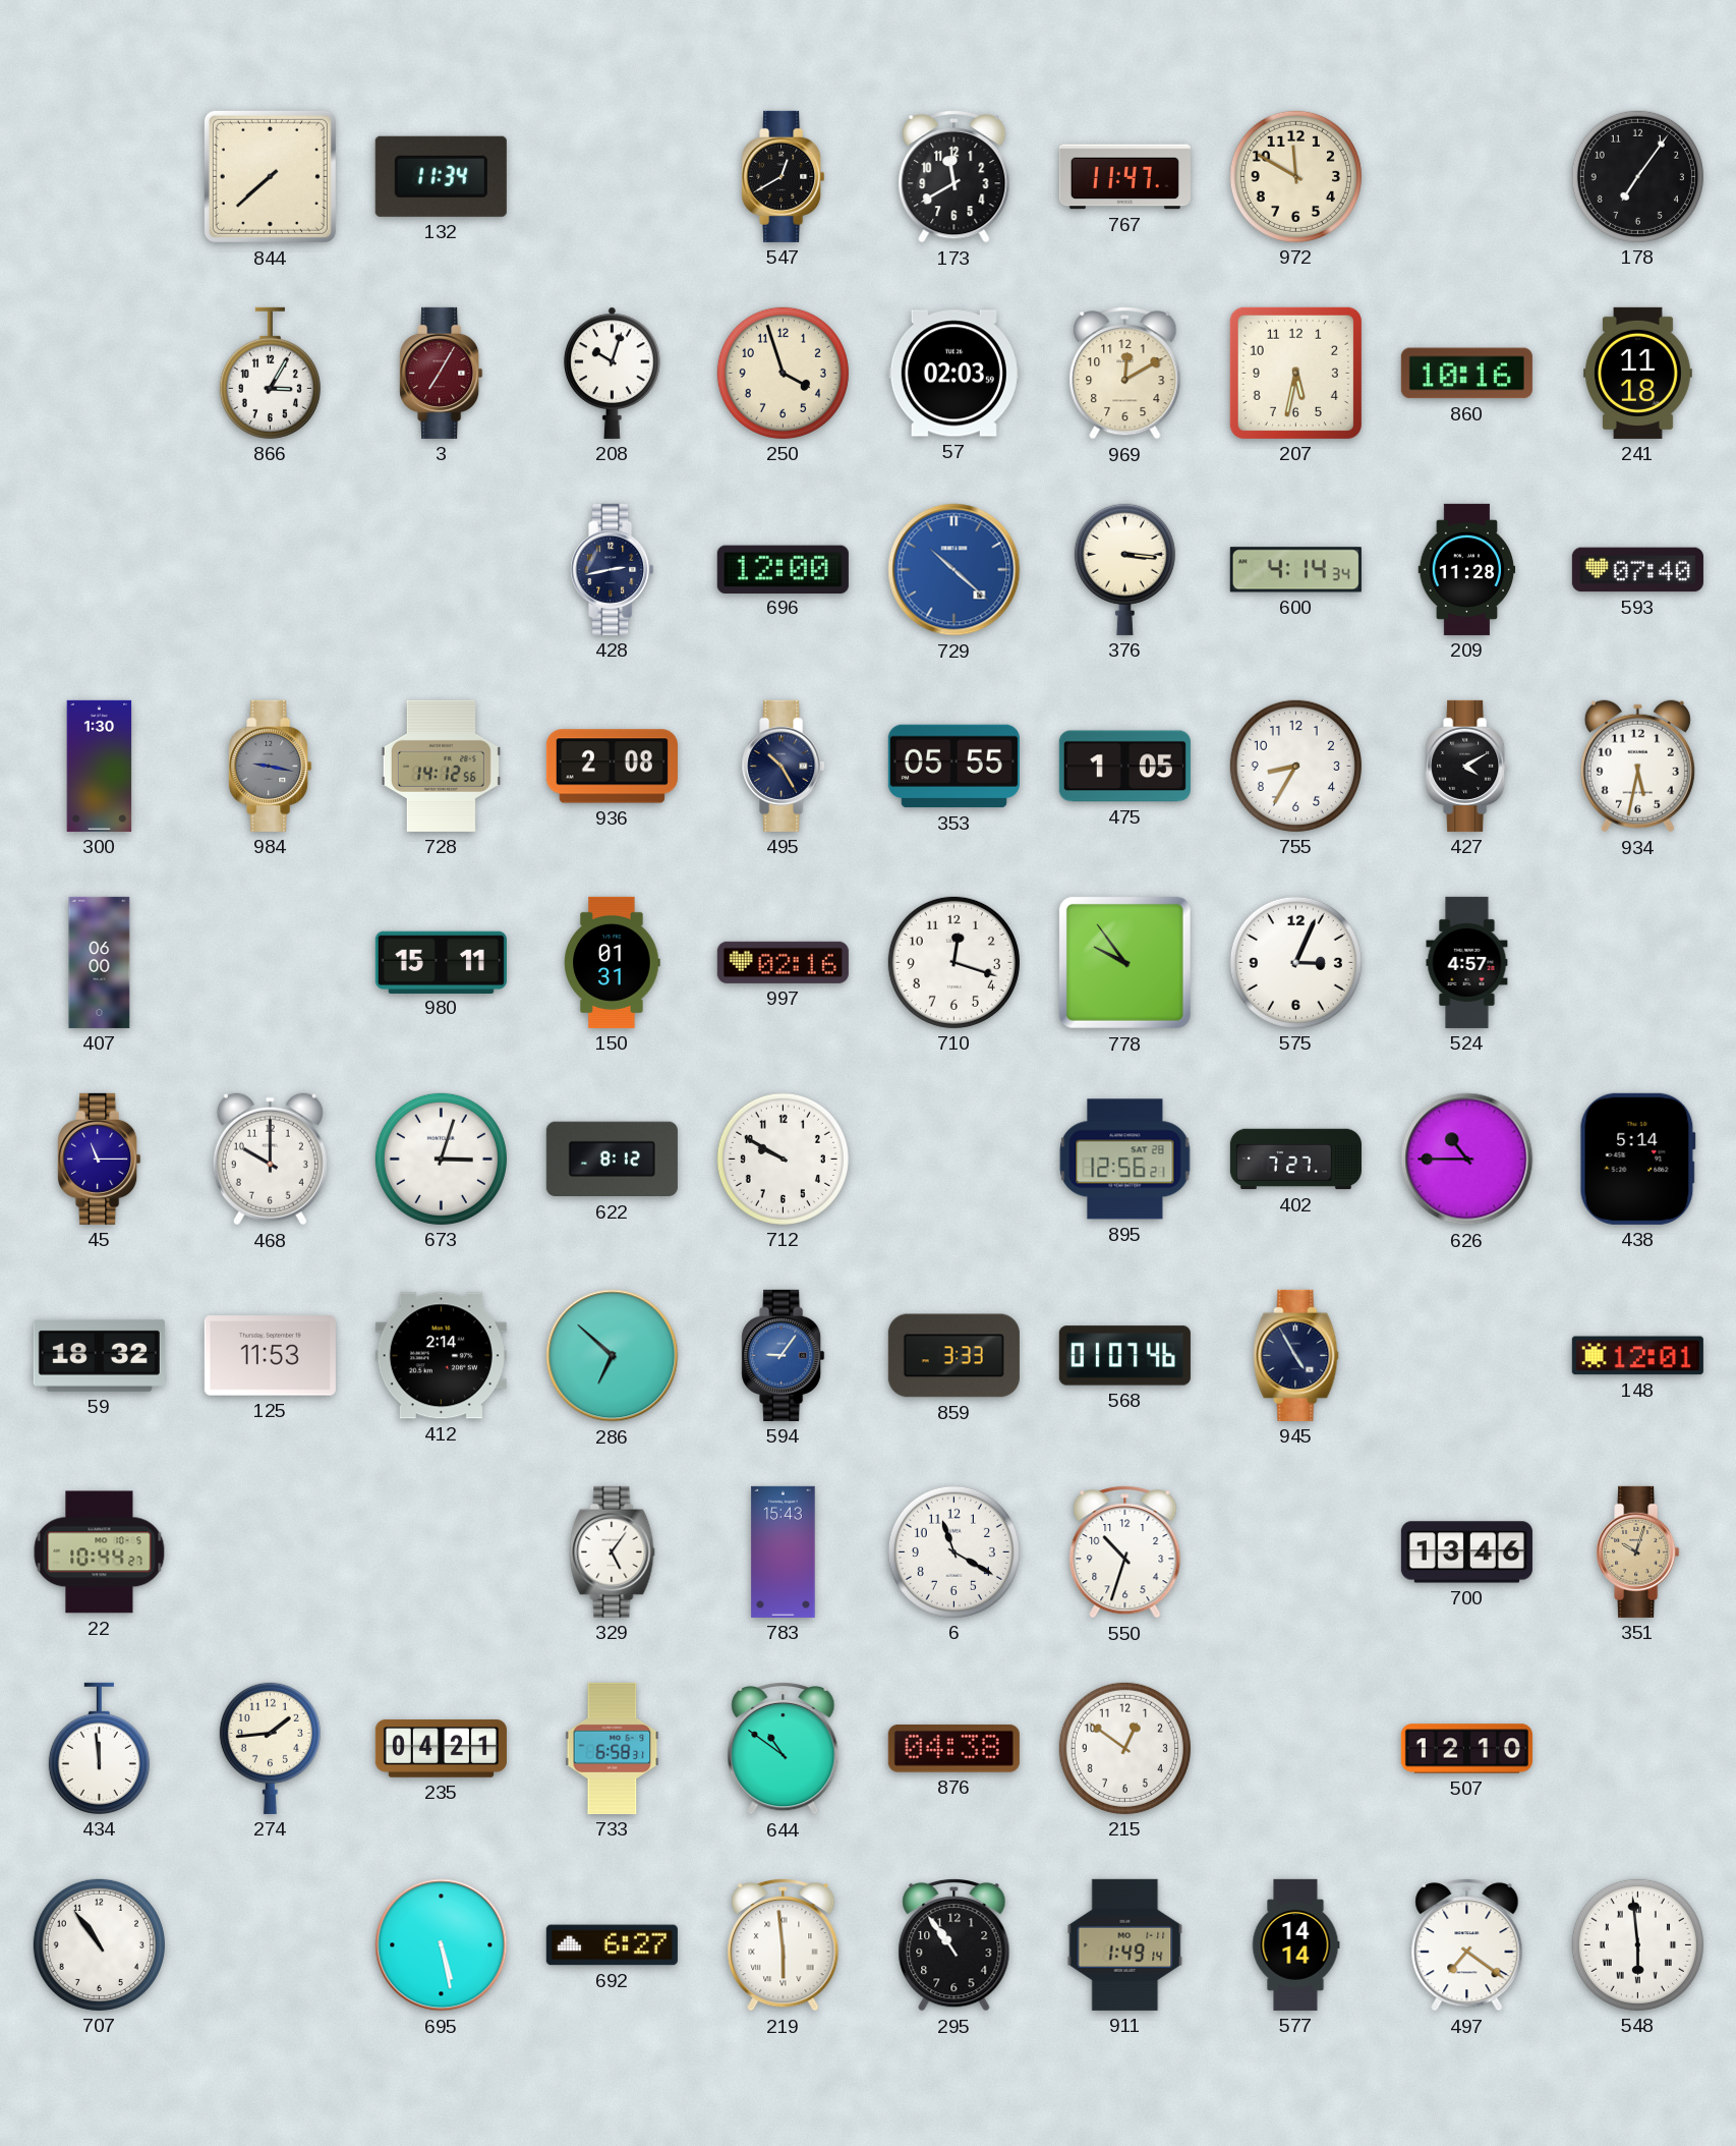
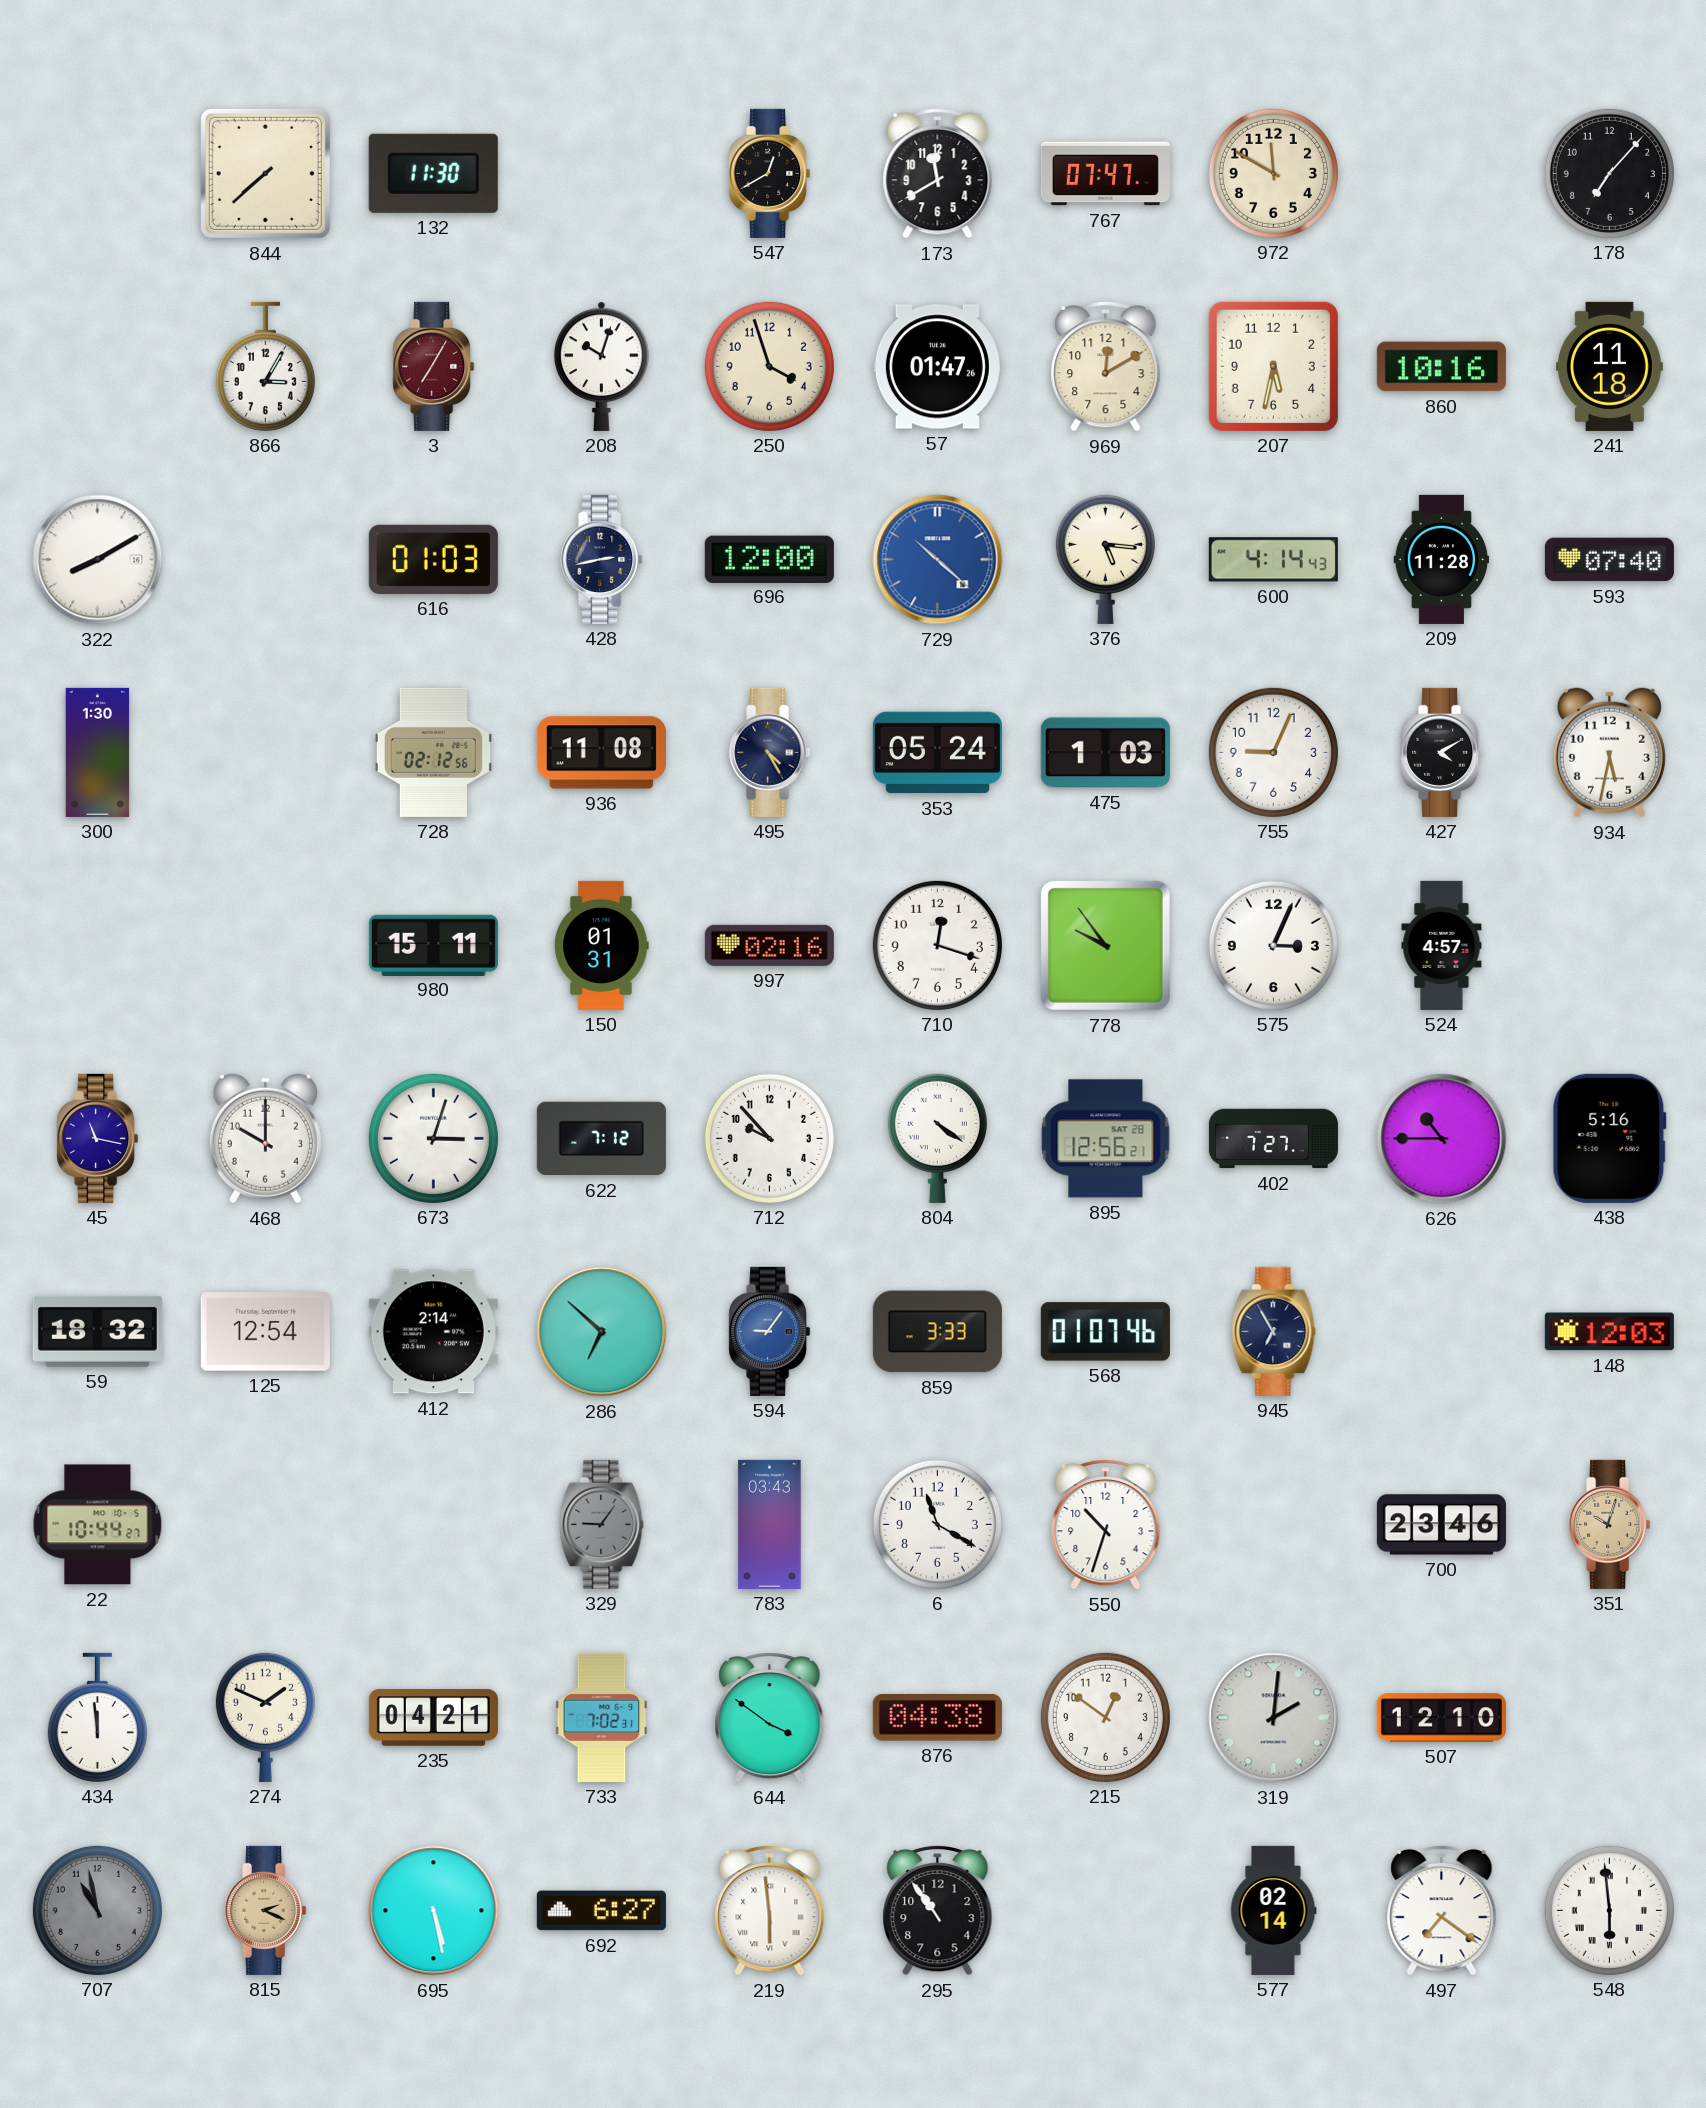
132: 11:34 -> 11:30
767: 11:47 -> 07:47
178: 7:06 -> 7:07
57: 02:03 -> 01:47
322: none -> 8:10
616: none -> 01:03
376: 3:16 -> 5:16
600: 4:14:34 -> 4:14:43
984: 9:17 -> none
728: 14:12 -> 02:12
936: 2:08 -> 11:08
495: 10:25 -> 4:25
353: 05:55 -> 05:24
475: 1:05 -> 1:03
755: 8:35 -> 9:04
407: 06:00 -> none
45: 11:15 -> 11:17
622: 8:12 -> 7:12
712: 9:50 -> 9:53
804: none -> 4:21
438: 5:14 -> 5:16
125: 11:53 -> 12:54
945: 4:55 -> 6:55
148: 12:01 -> 12:03
329: 5:06 -> 9:06
329 dial: white -> grey
783: 15:43 -> 03:43
700: 13:46 -> 23:46
274: 1:44 -> 1:49
733: 6:58 -> 7:02
644: 10:51 -> 3:51
319: none -> 2:01
707: 10:54 -> 10:58
707 dial: white -> grey
815: none -> 2:19
911: 1:49 -> none
577: 14:14 -> 02:14
